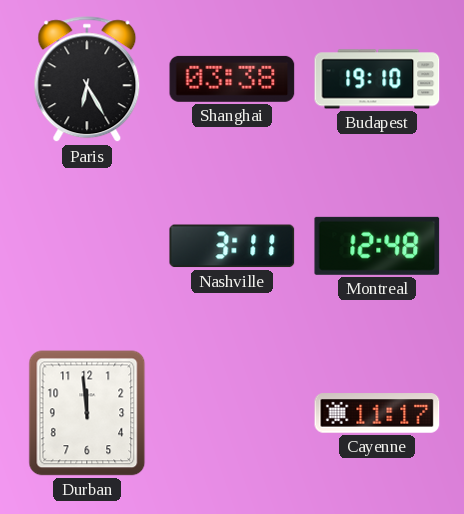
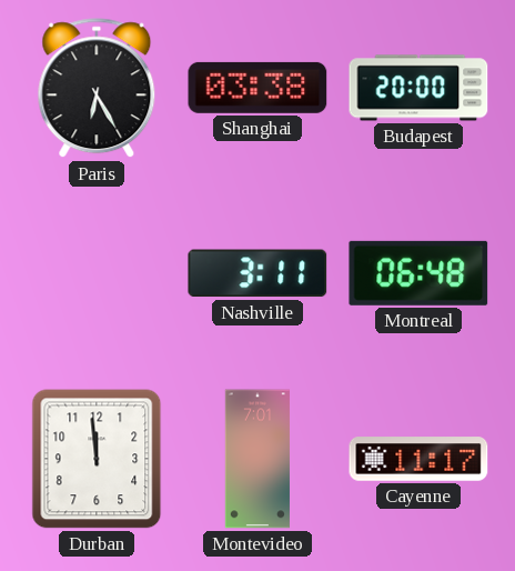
Budapest: 19:10 -> 20:00
Montreal: 12:48 -> 06:48
Montevideo: none -> 7:01
